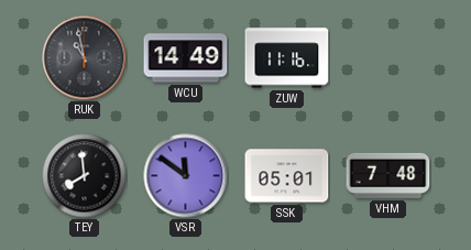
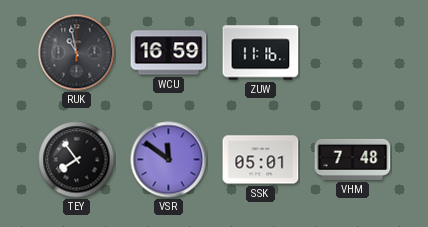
WCU: 14:49 -> 16:59
TEY: 7:59 -> 7:54
